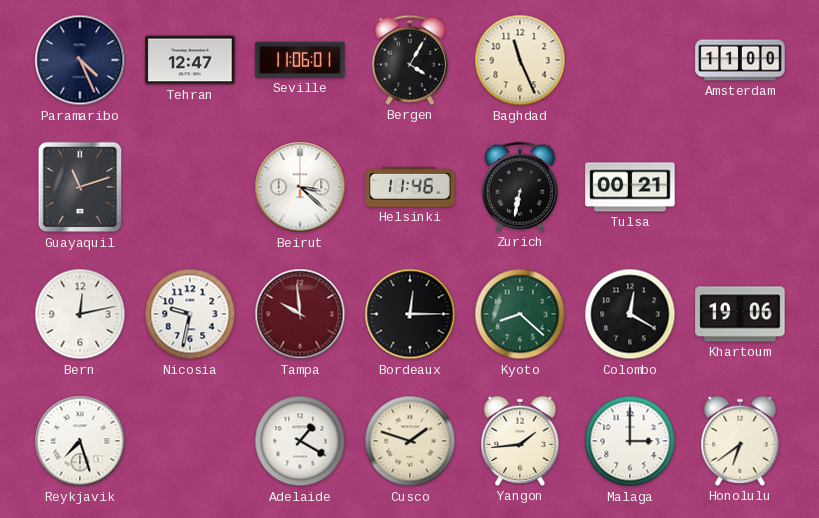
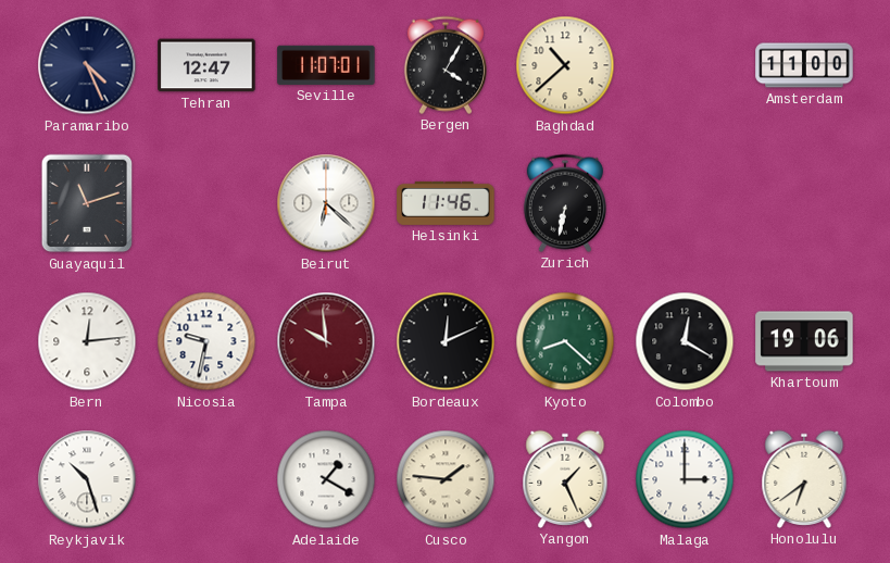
Seville: 11:06 -> 11:07
Baghdad: 11:26 -> 10:38
Beirut: 3:22 -> 6:22
Tulsa: 00:21 -> none
Bern: 12:13 -> 12:14
Bordeaux: 12:15 -> 12:11
Reykjavik: 7:27 -> 10:27
Cusco: 1:48 -> 1:46
Yangon: 1:44 -> 1:26
